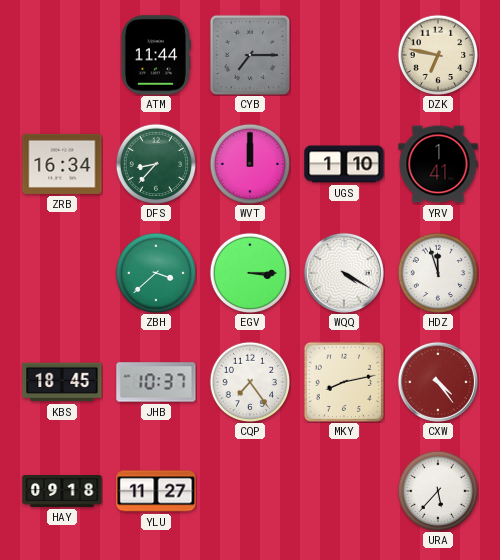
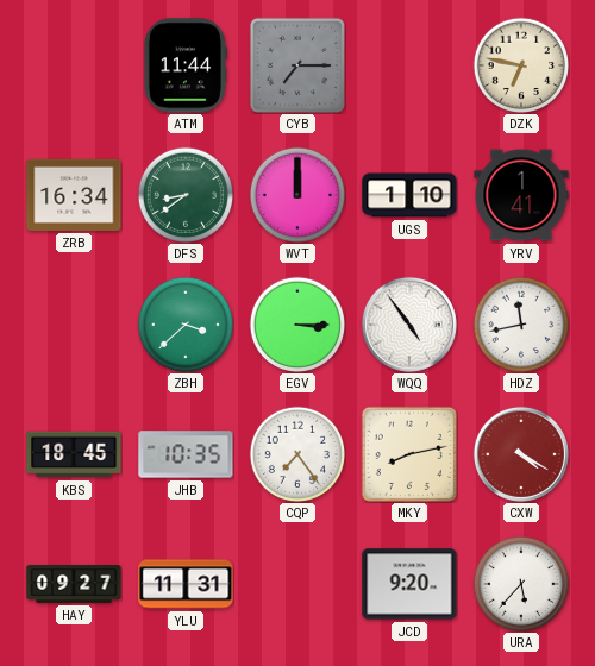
DFS: 8:37 -> 8:39
WQQ: 4:20 -> 4:54
HDZ: 11:57 -> 11:43
JHB: 10:37 -> 10:35
CXW: 4:24 -> 4:20
HAY: 09:18 -> 09:27
YLU: 11:27 -> 11:31
JCD: none -> 9:20
